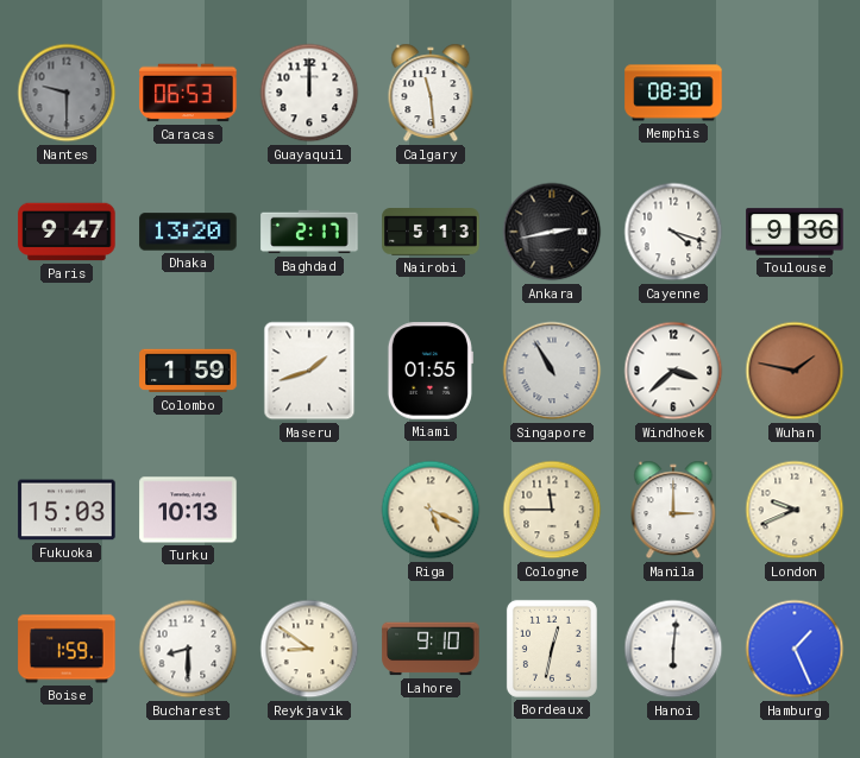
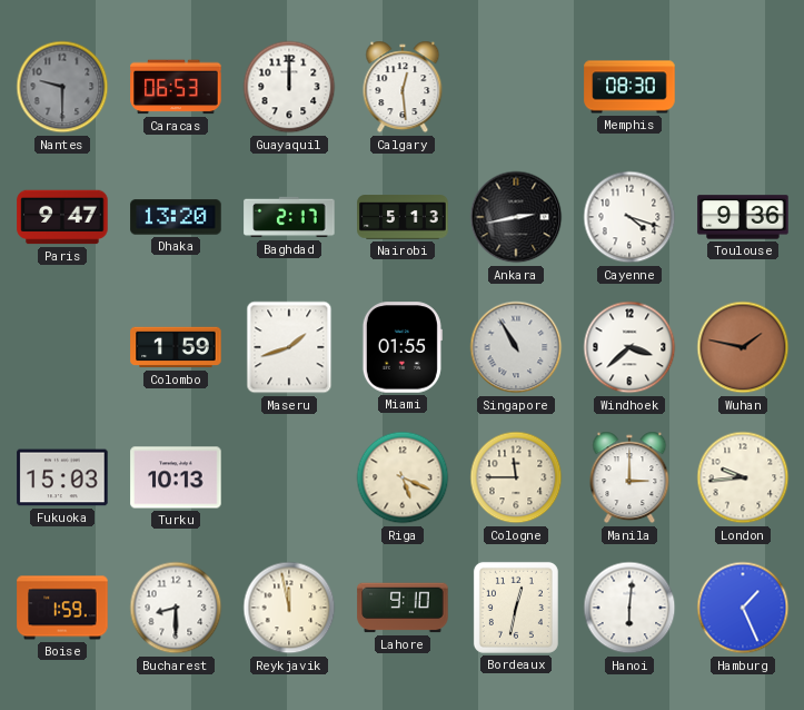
Calgary: 11:29 -> 12:29
London: 9:41 -> 9:44
Reykjavik: 8:51 -> 11:58
